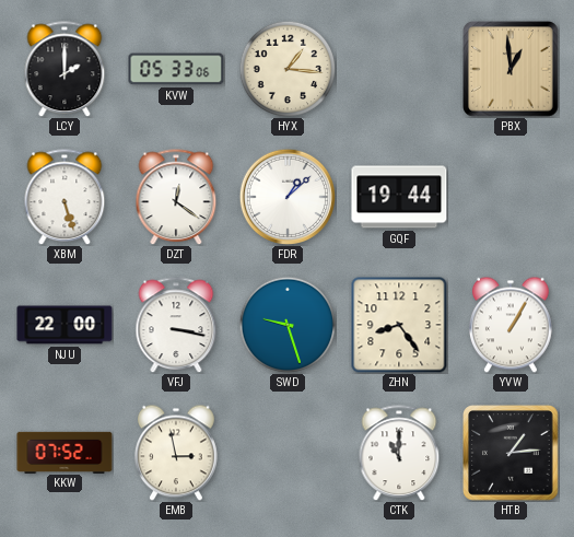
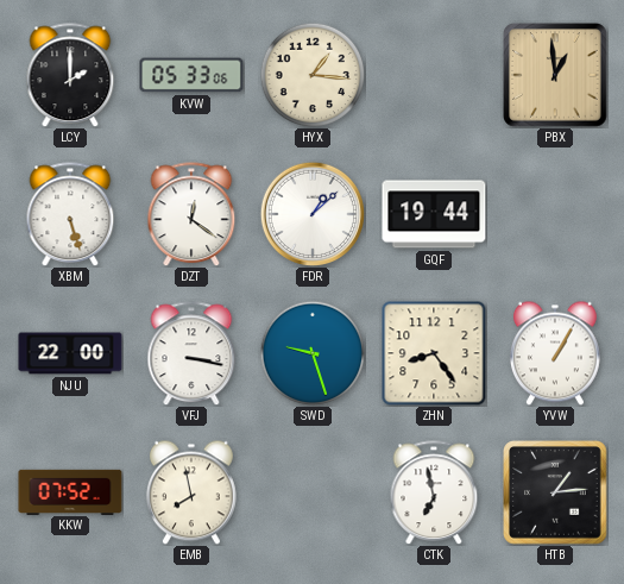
EMB: 2:58 -> 7:58
CTK: 11:00 -> 6:58
